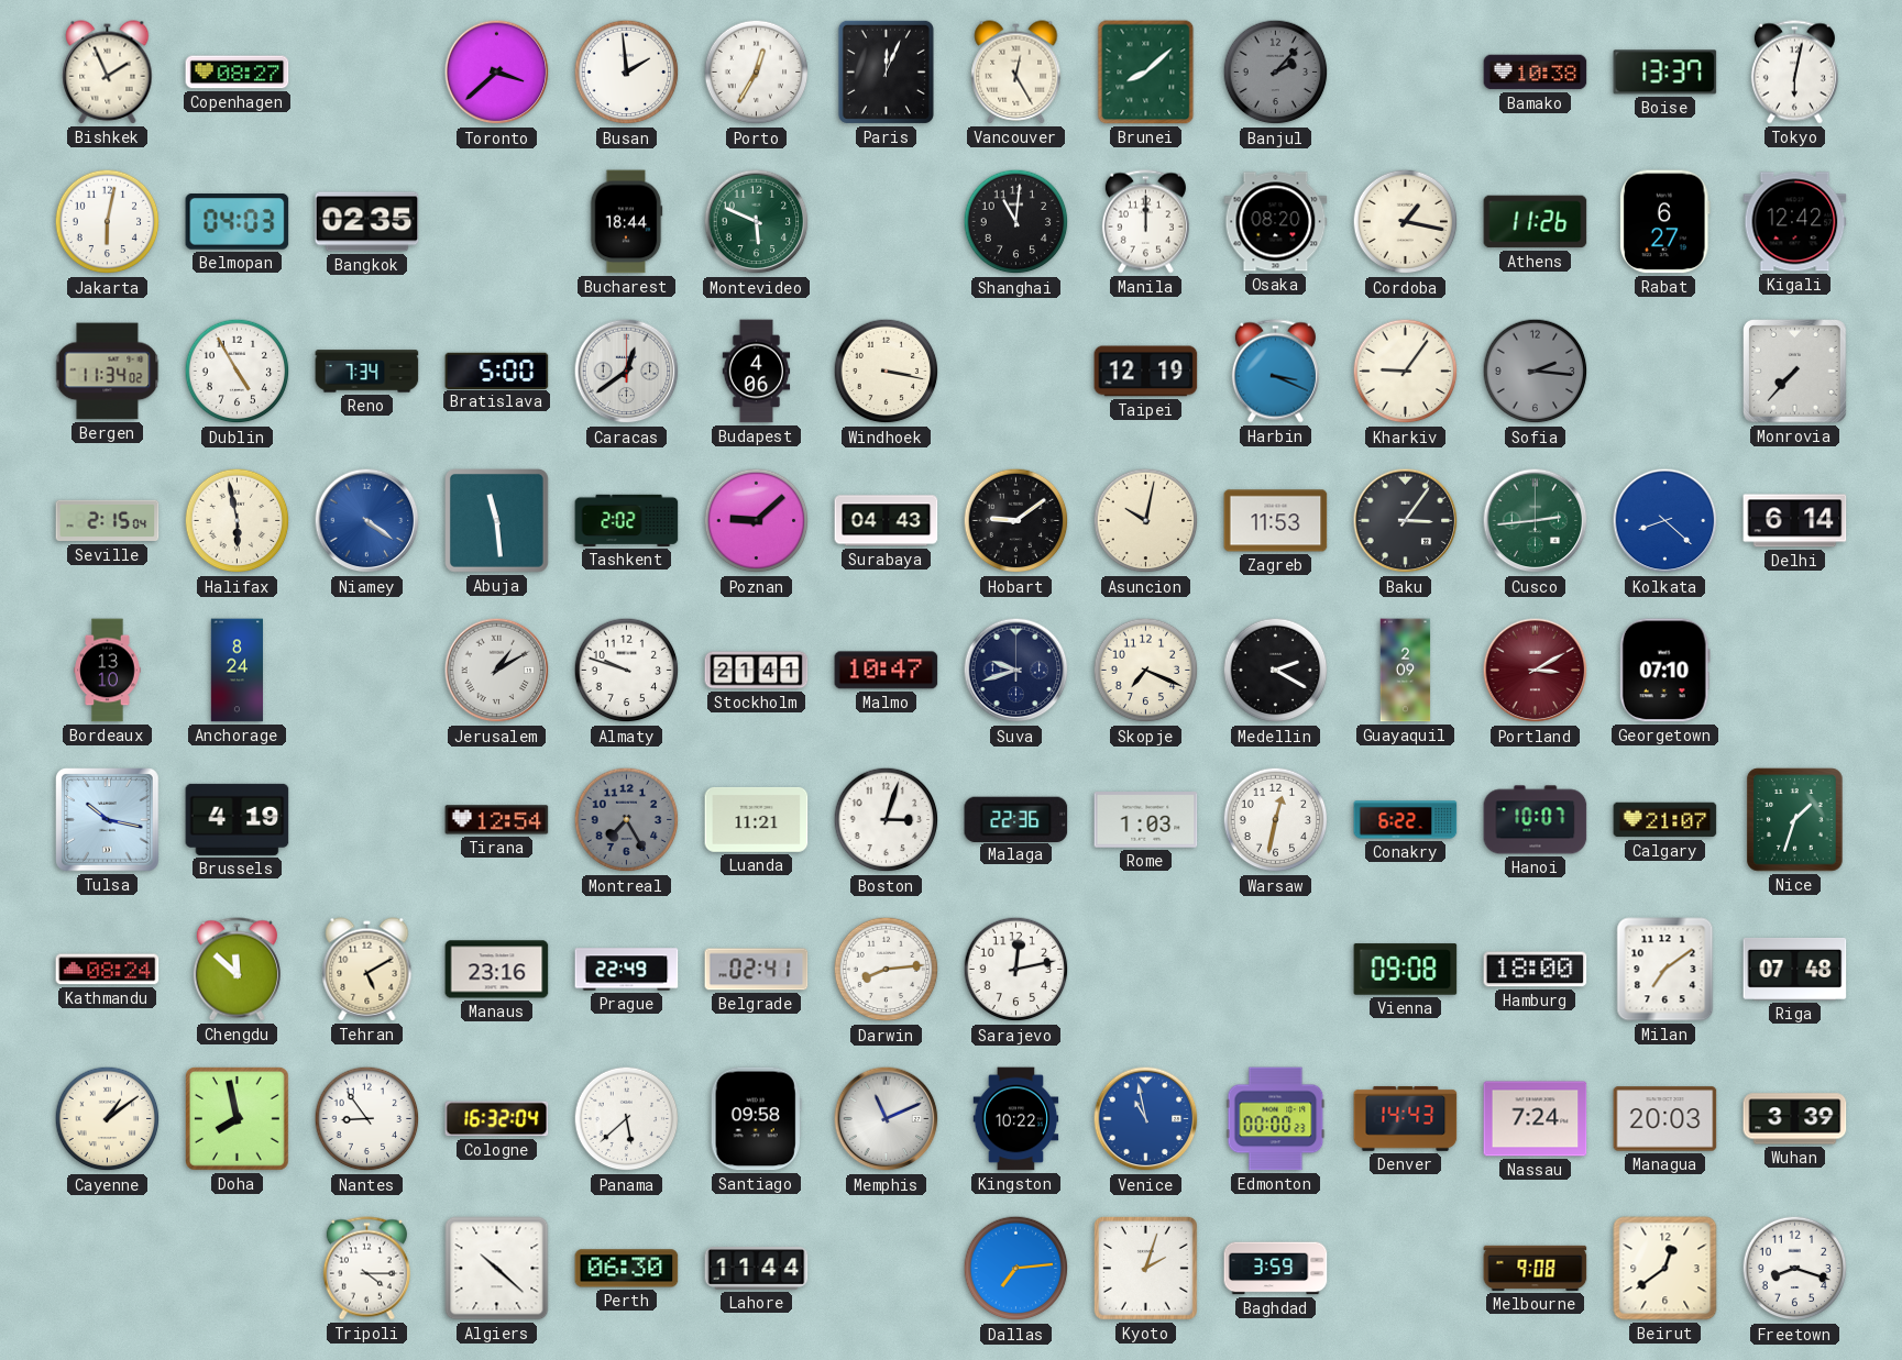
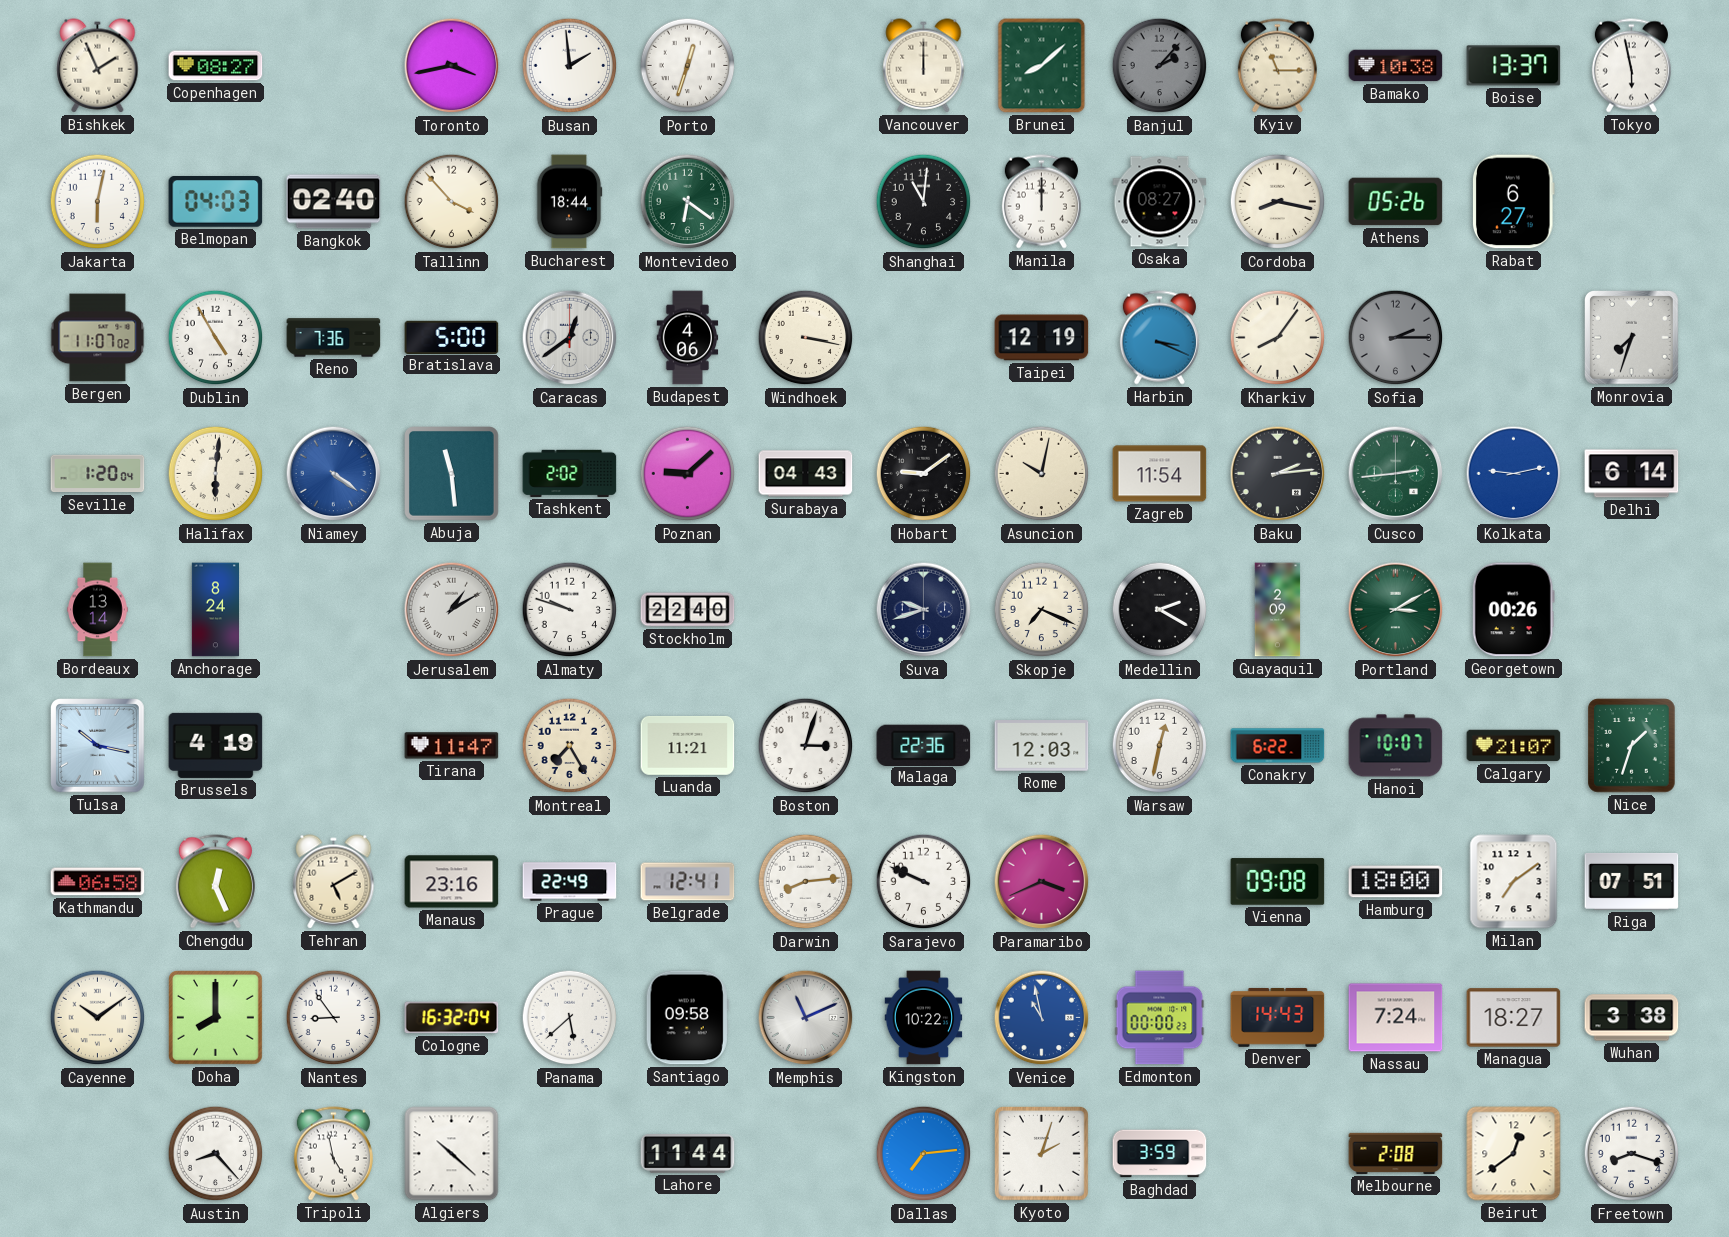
Toronto: 3:38 -> 3:43
Porto: 12:35 -> 12:33
Paris: 12:04 -> none
Vancouver: 12:25 -> 12:00
Kyiv: none -> 11:15
Tokyo: 6:02 -> 5:58
Bangkok: 02:35 -> 02:40
Tallinn: none -> 3:53
Montevideo: 5:49 -> 6:21
Osaka: 08:20 -> 08:27
Cordoba: 1:17 -> 8:17
Athens: 11:26 -> 05:26
Kigali: 12:42 -> none
Bergen: 11:34 -> 11:07
Reno: 7:34 -> 7:36
Kharkiv: 9:06 -> 8:06
Sofia: 2:16 -> 2:15
Monrovia: 7:37 -> 7:33
Seville: 2:15 -> 1:20
Halifax: 5:58 -> 6:01
Zagreb: 11:53 -> 11:54
Baku: 3:06 -> 2:14
Kolkata: 8:22 -> 9:13
Bordeaux: 13:10 -> 13:14
Stockholm: 21:41 -> 22:40
Malmo: 10:47 -> none
Portland dial: burgundy -> green
Georgetown: 07:10 -> 00:26
Tirana: 12:54 -> 11:47
Montreal dial: grey -> cream
Rome: 1:03 -> 12:03
Kathmandu: 08:24 -> 06:58
Chengdu: 11:52 -> 12:26
Belgrade: 02:41 -> 12:41
Sarajevo: 12:13 -> 9:49
Paramaribo: none -> 3:41
Riga: 07:48 -> 07:51
Cayenne: 1:09 -> 10:09
Doha: 7:58 -> 8:00
Managua: 20:03 -> 18:27
Wuhan: 3:39 -> 3:38
Austin: none -> 8:23
Tripoli: 4:15 -> 4:58
Perth: 06:30 -> none
Melbourne: 9:08 -> 2:08
